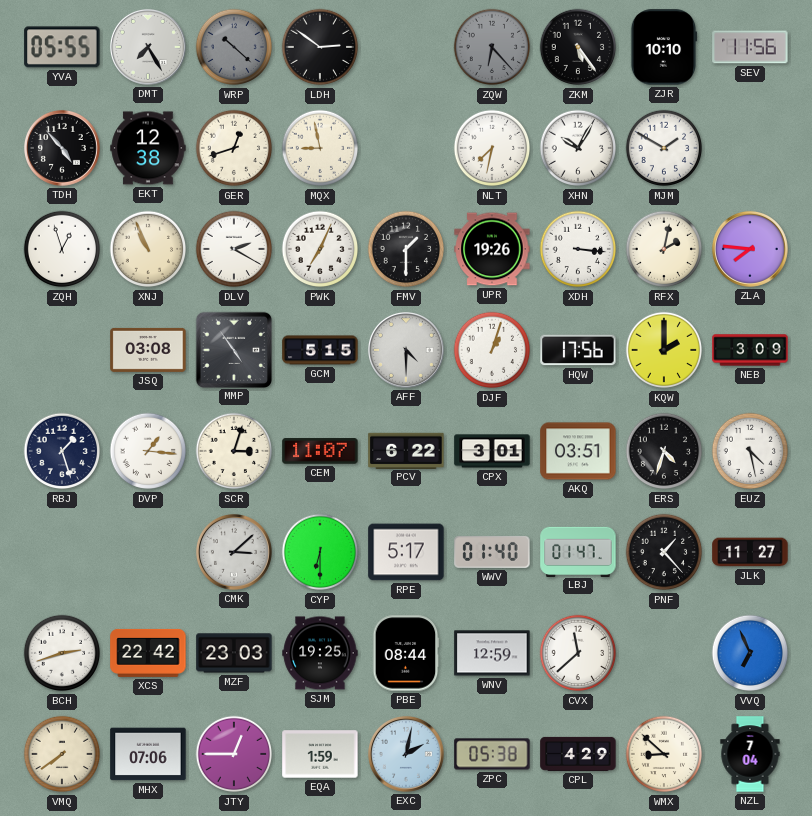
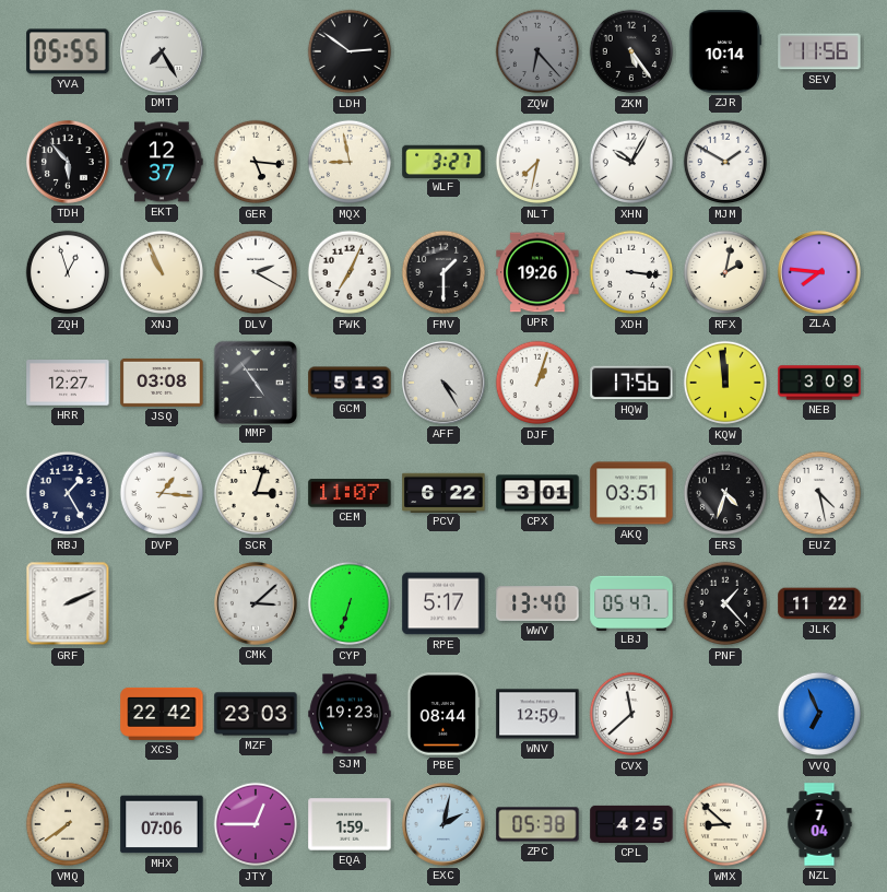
WRP: 10:22 -> none
ZJR: 10:10 -> 10:14
TDH: 4:53 -> 5:53
EKT: 12:38 -> 12:37
GER: 12:42 -> 5:16
WLF: none -> 3:27
HRR: none -> 12:27
GCM: 5:15 -> 5:13
AFF: 4:30 -> 4:25
KQW: 2:00 -> 11:59
RBJ: 1:27 -> 1:25
GRF: none -> 2:11
CYP: 6:30 -> 6:33
WWV: 01:40 -> 13:40
LBJ: 01:47 -> 05:47
JLK: 11:27 -> 11:22
BCH: 2:42 -> none
SJM: 19:25 -> 19:23
CPL: 4:29 -> 4:25
